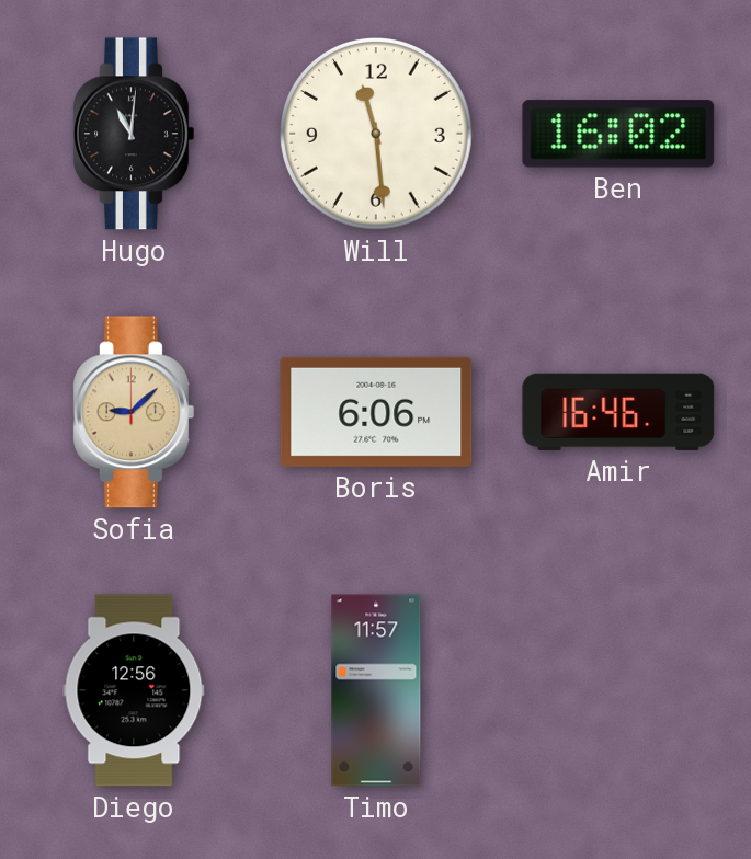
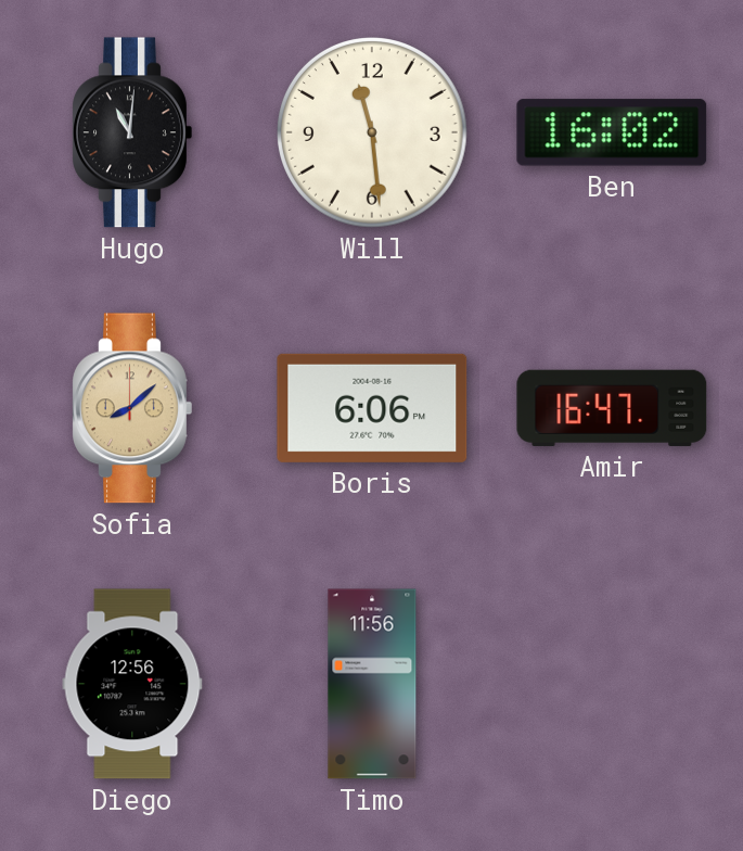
Sofia: 9:08 -> 8:08
Amir: 16:46 -> 16:47
Timo: 11:57 -> 11:56
